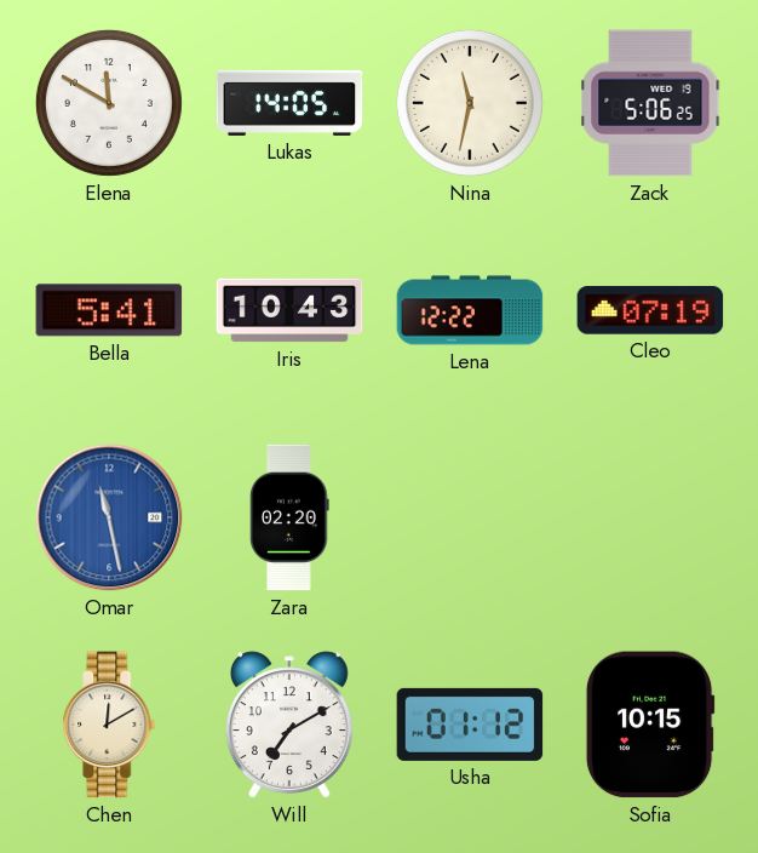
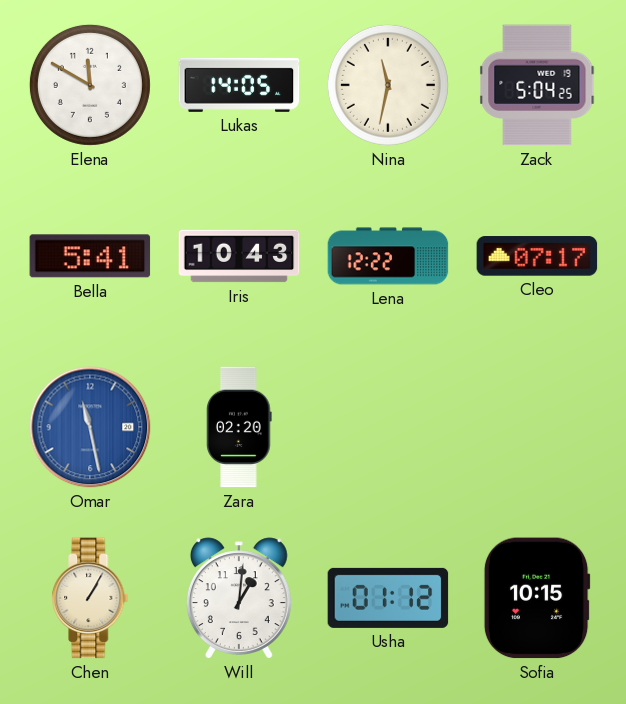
Zack: 5:06 -> 5:04
Cleo: 07:19 -> 07:17
Chen: 12:10 -> 1:05
Will: 7:10 -> 1:01
